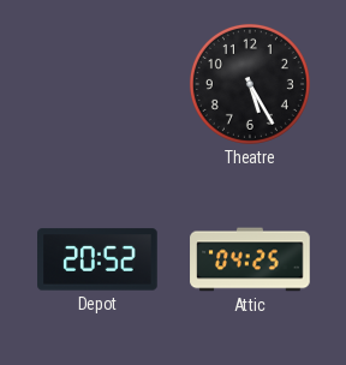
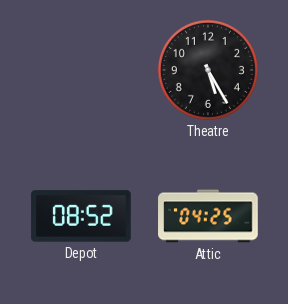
Depot: 20:52 -> 08:52
